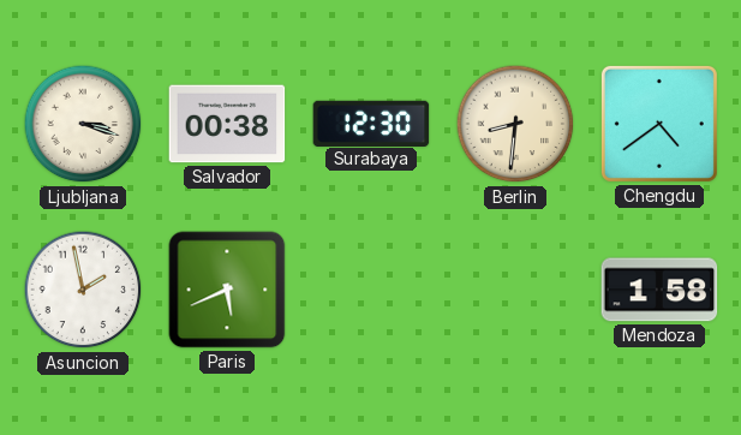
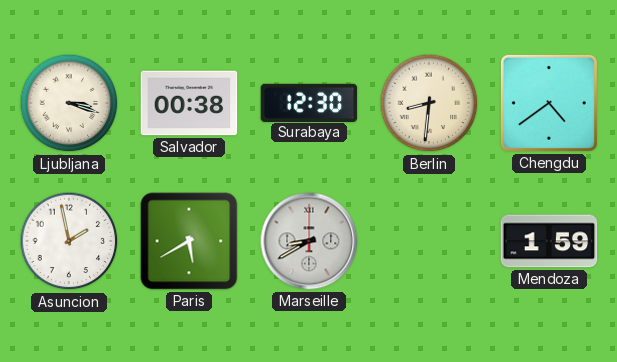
Paris: 5:41 -> 5:40
Marseille: none -> 8:40
Mendoza: 1:58 -> 1:59
